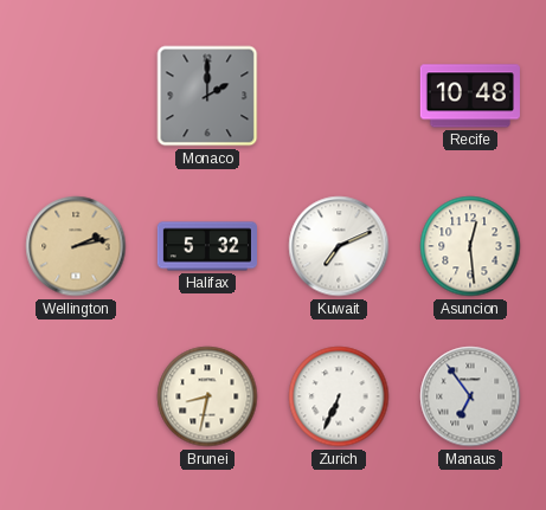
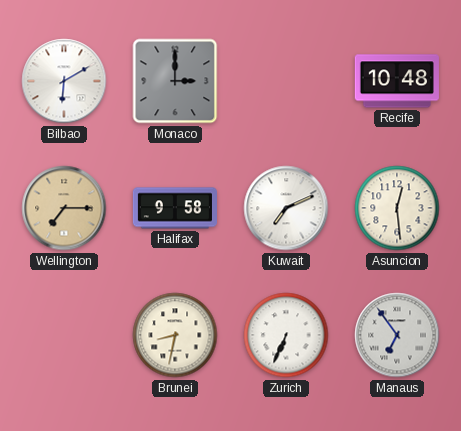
Bilbao: none -> 6:10
Monaco: 2:00 -> 3:00
Wellington: 2:13 -> 7:15
Halifax: 5:32 -> 9:58
